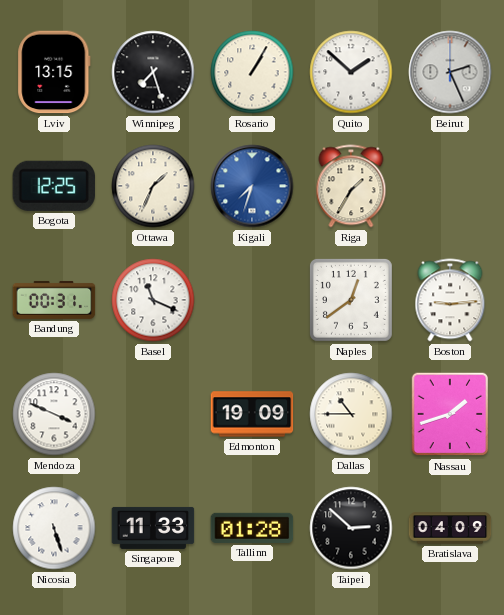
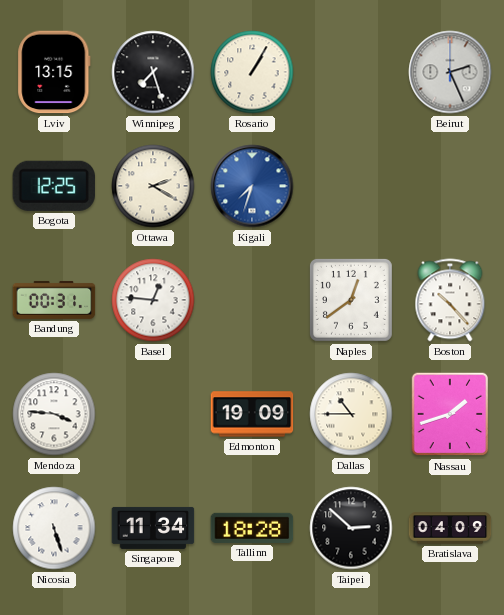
Quito: 1:52 -> none
Ottawa: 1:34 -> 2:20
Riga: 1:35 -> none
Basel: 11:19 -> 12:46
Boston: 9:14 -> 10:23
Mendoza: 3:49 -> 3:46
Singapore: 11:33 -> 11:34
Tallinn: 01:28 -> 18:28
